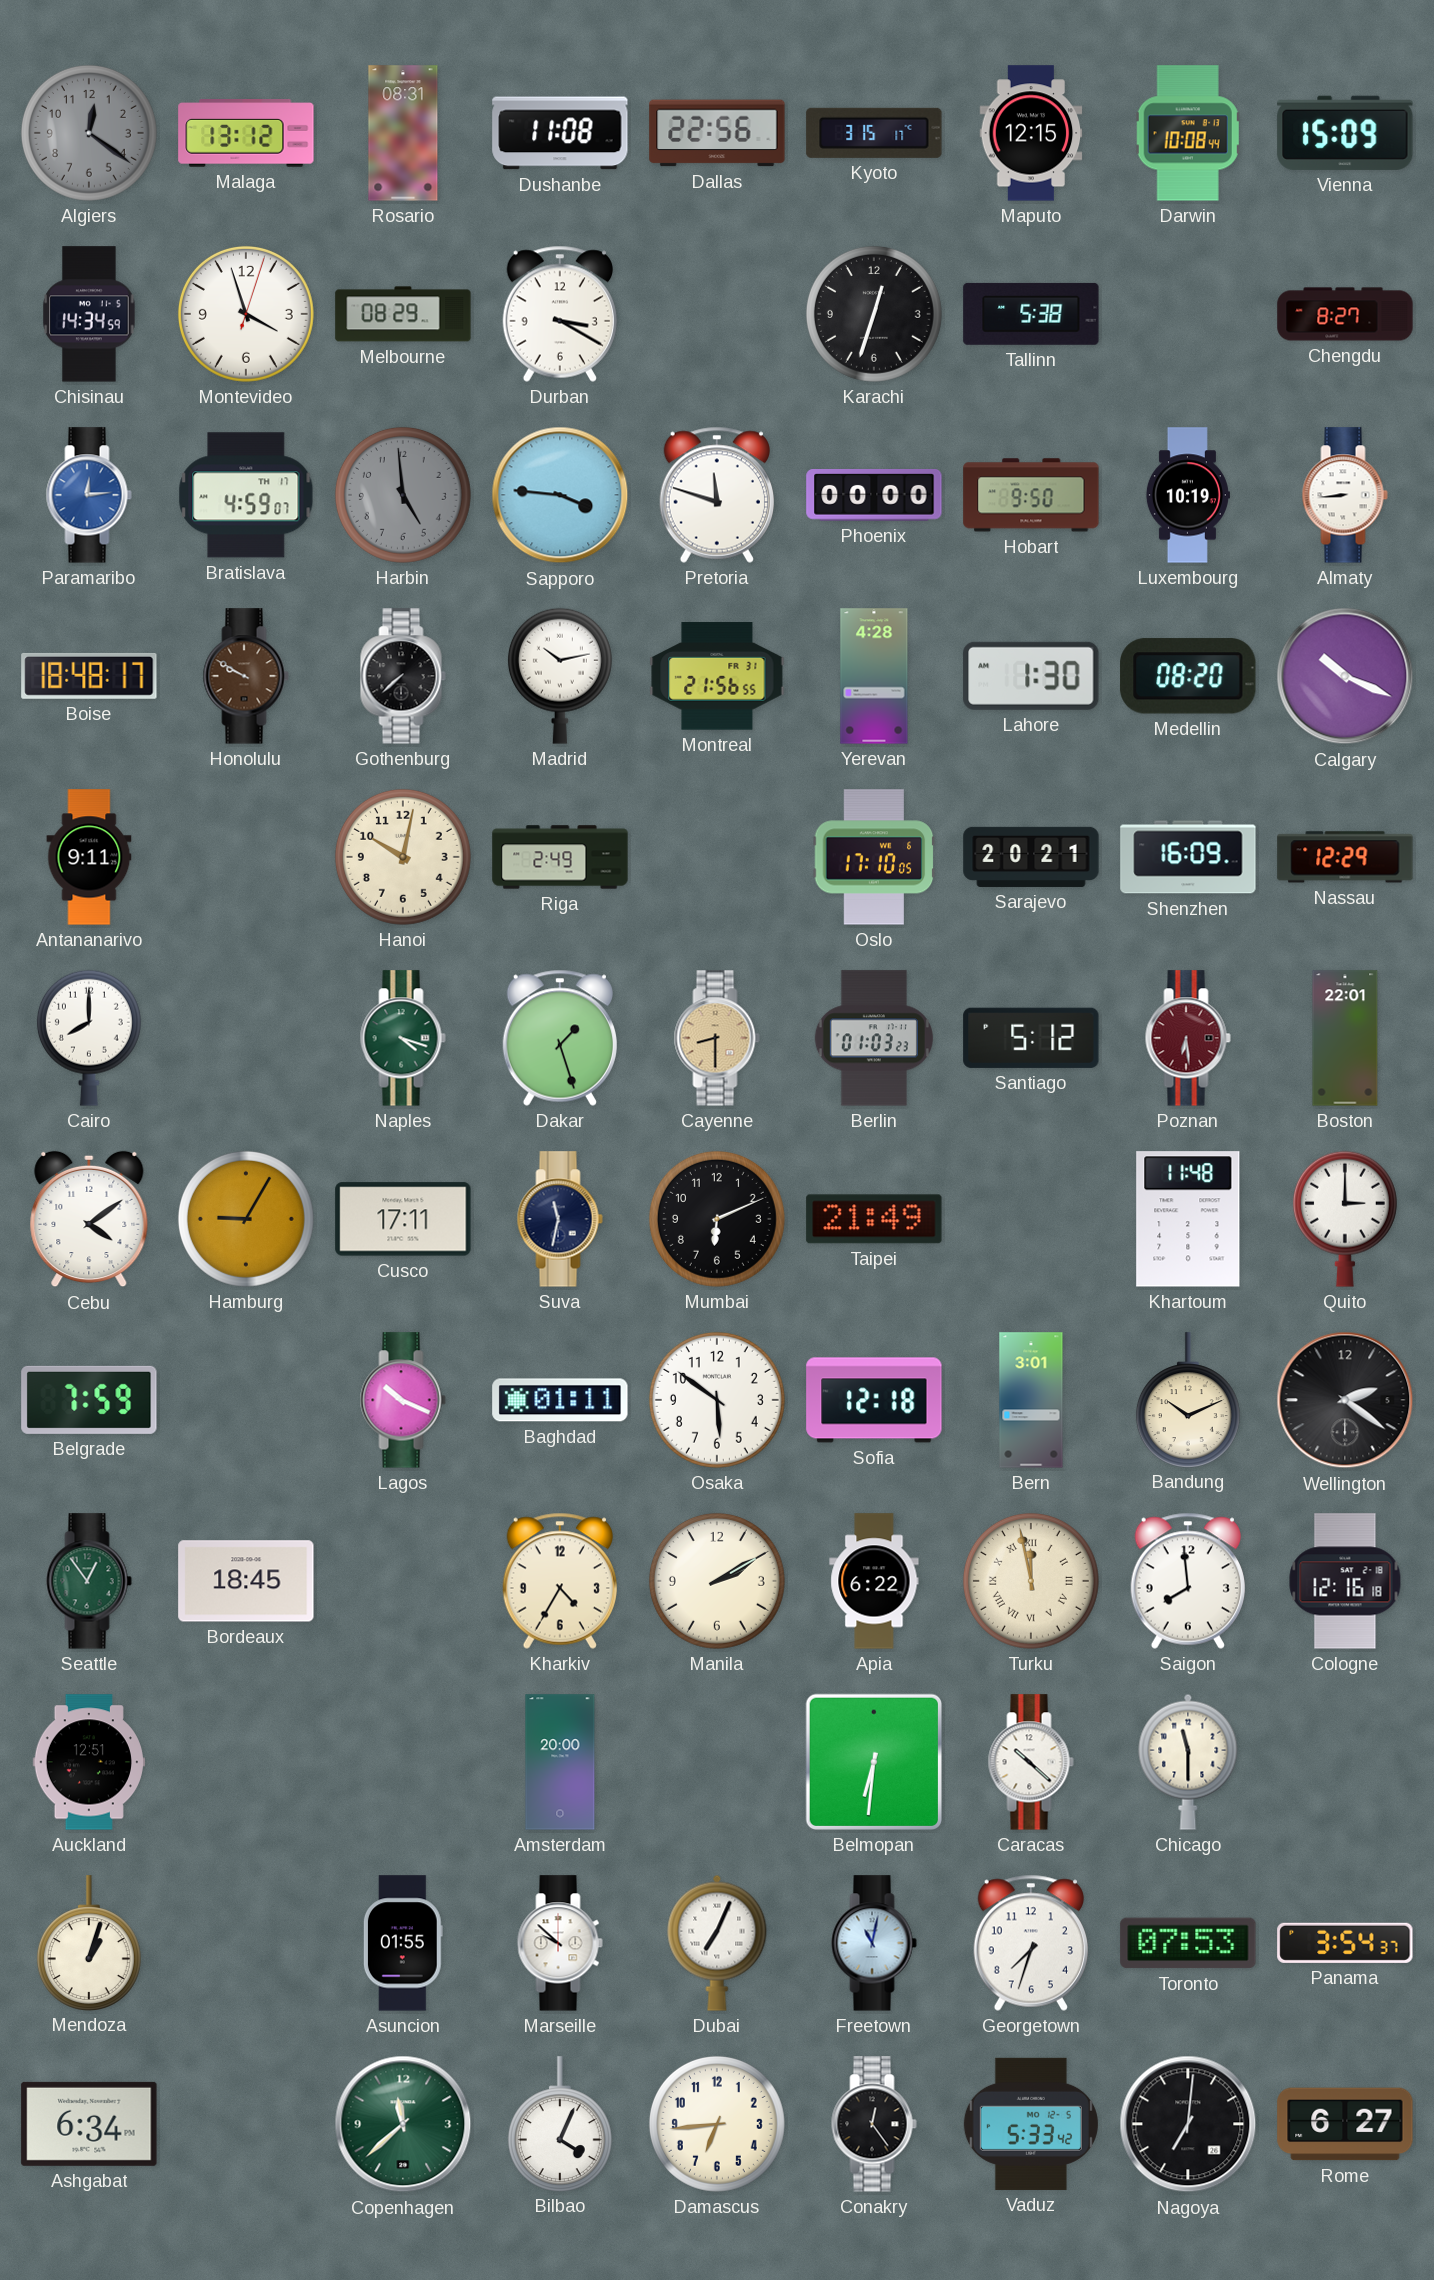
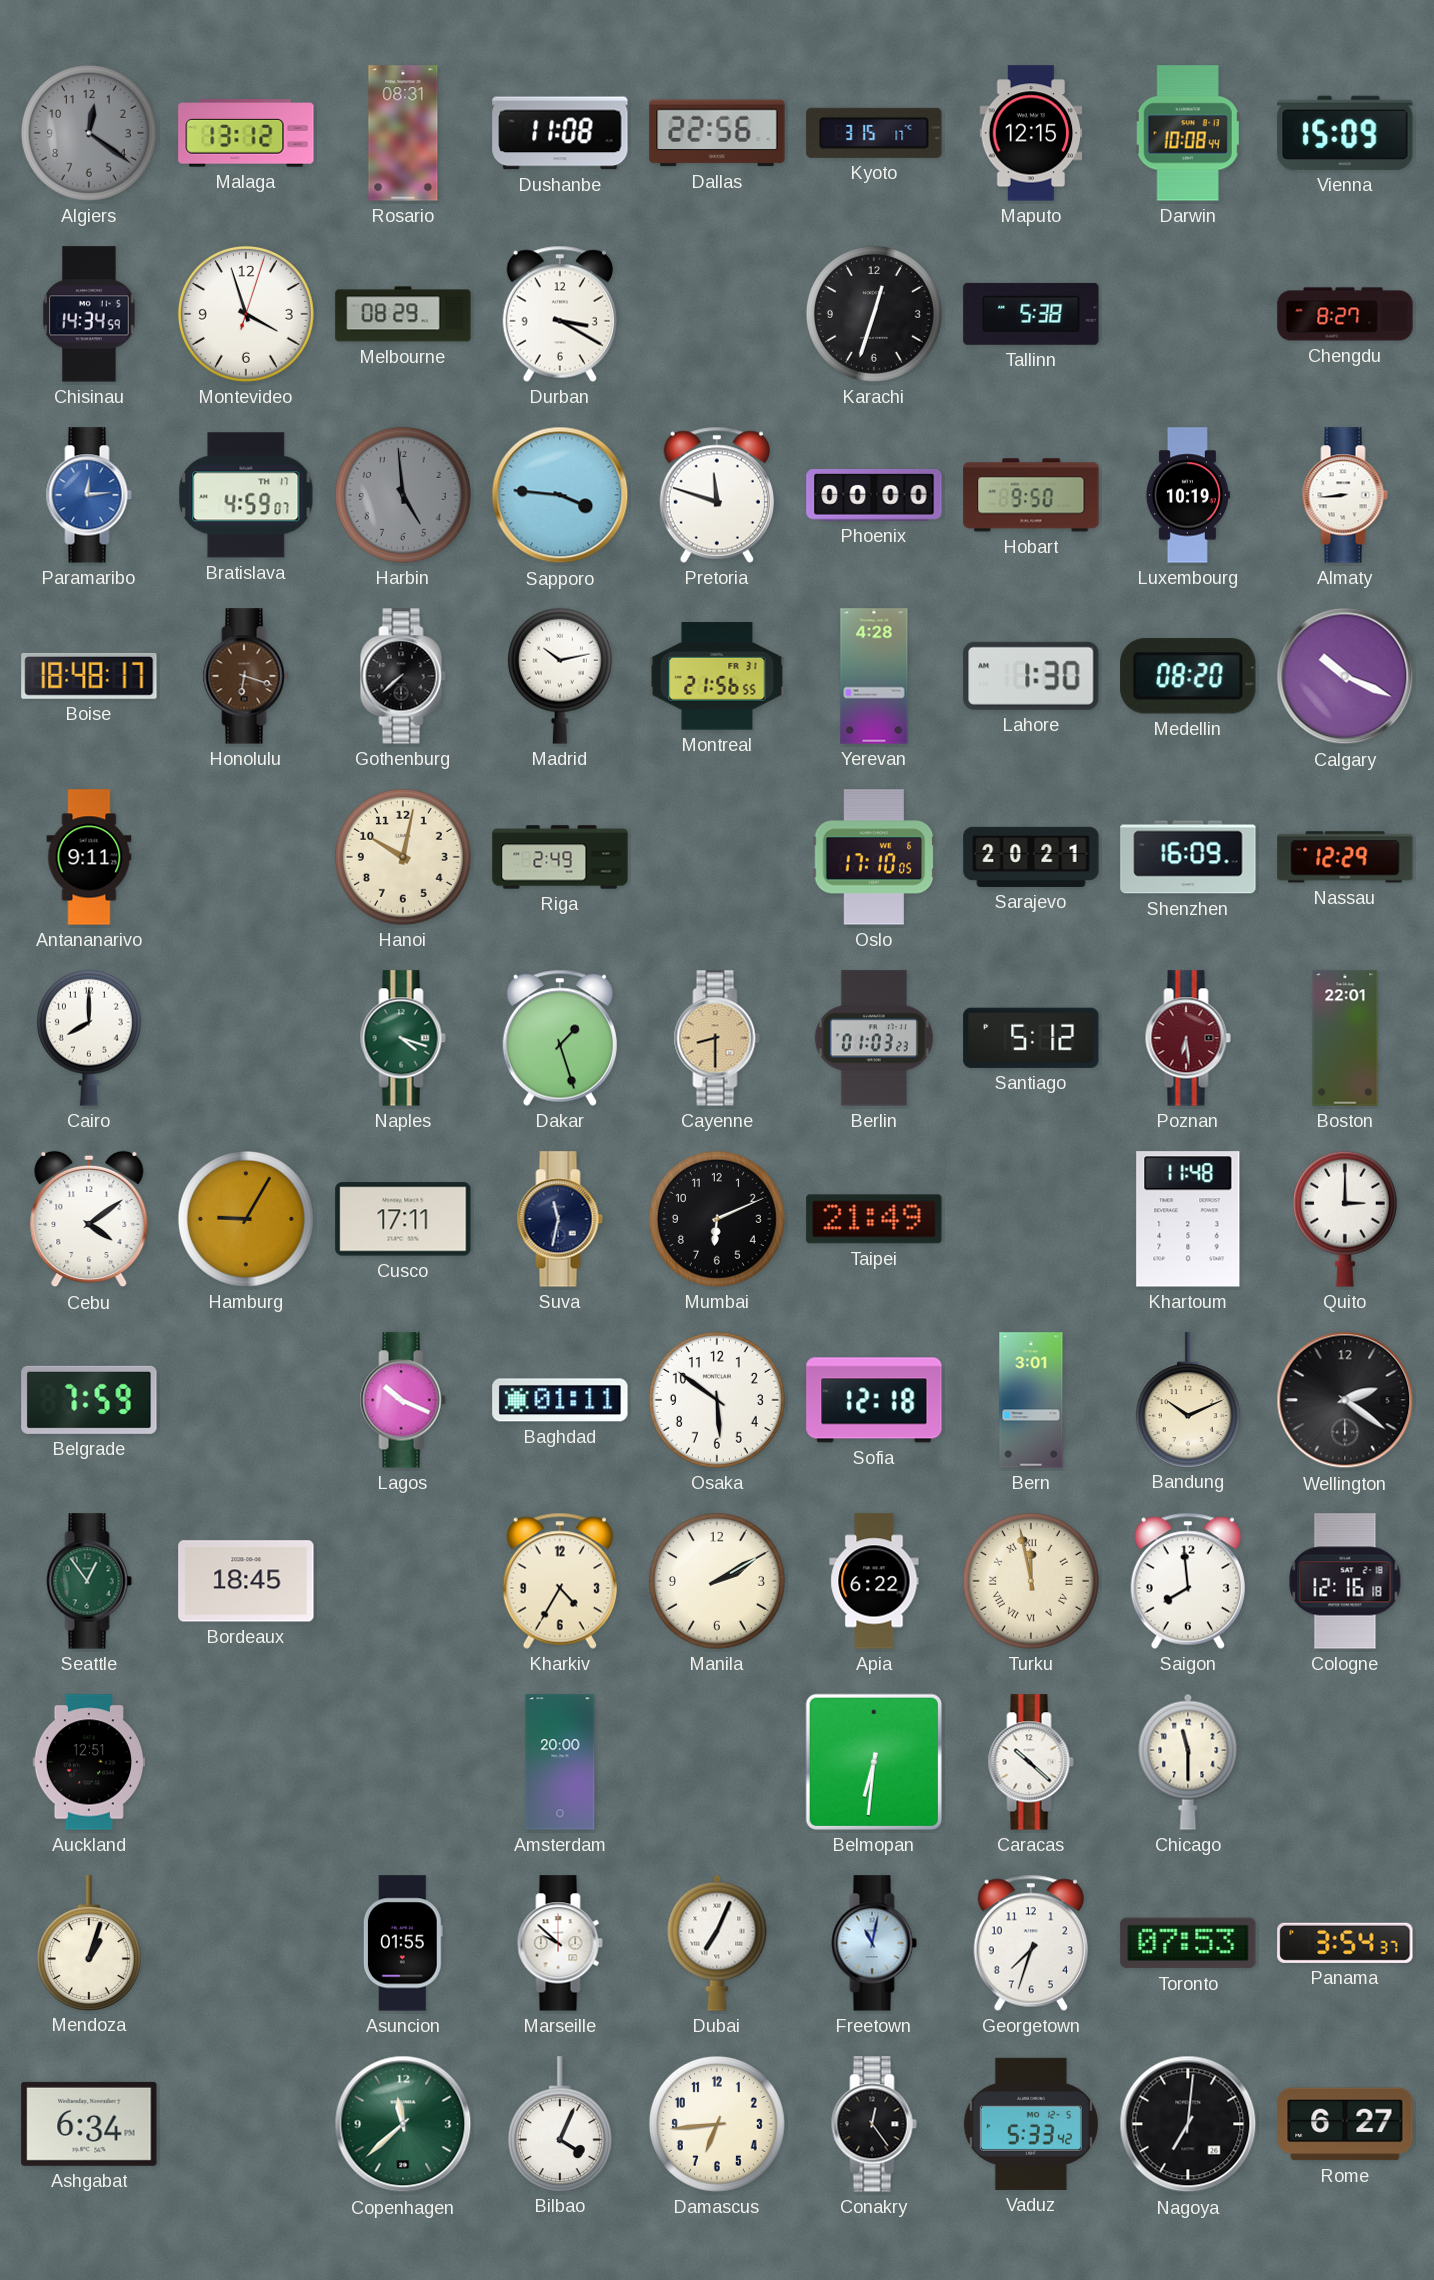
Honolulu: 9:50 -> 6:18
